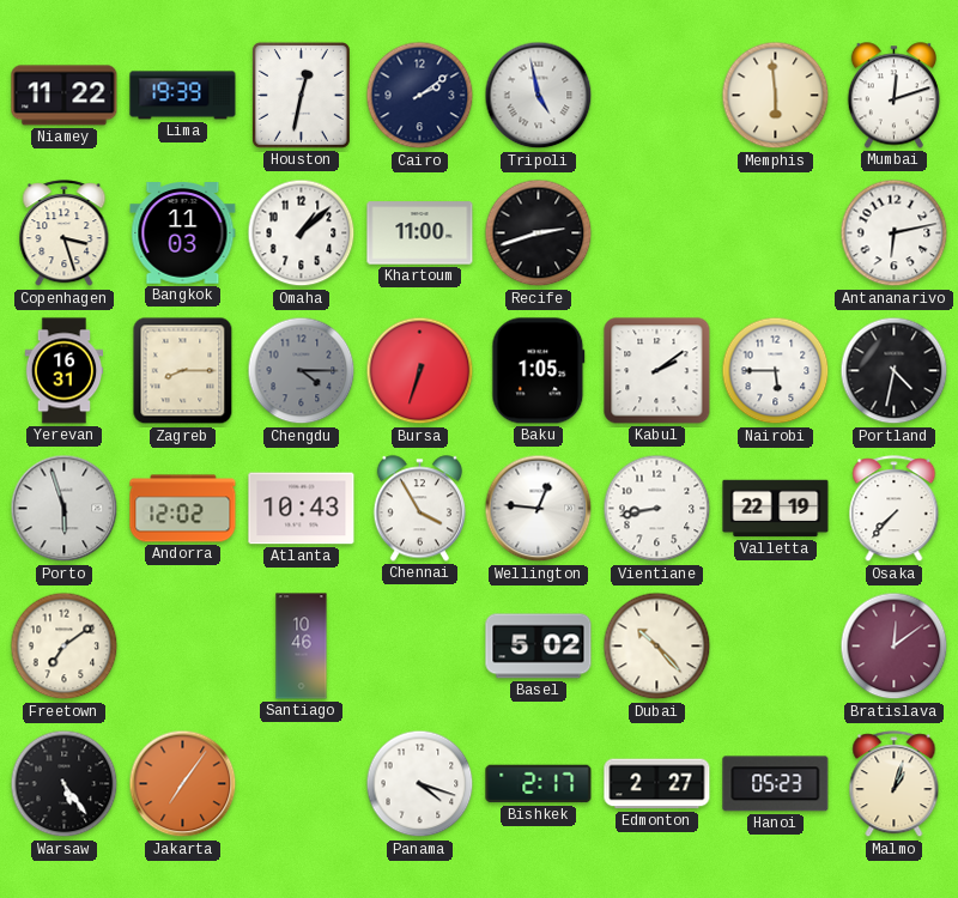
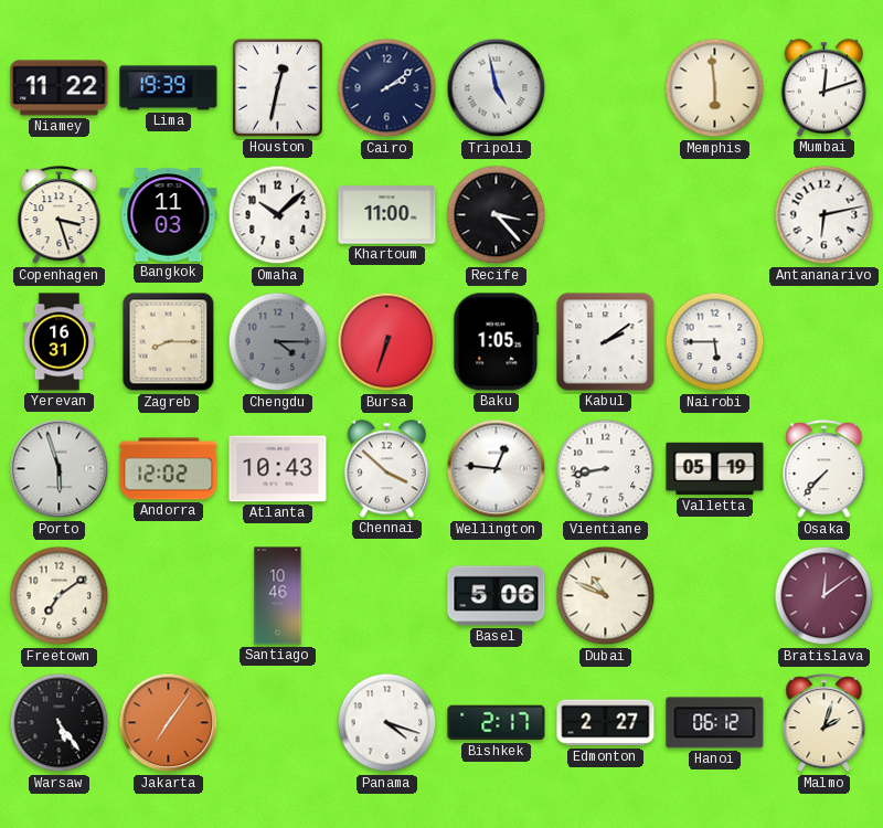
Omaha: 1:08 -> 10:08
Recife: 2:42 -> 3:23
Portland: 4:32 -> none
Chennai: 3:55 -> 3:52
Valletta: 22:19 -> 05:19
Basel: 5:02 -> 5:06
Dubai: 10:23 -> 10:49
Hanoi: 05:23 -> 06:12
Malmo: 1:03 -> 2:03
